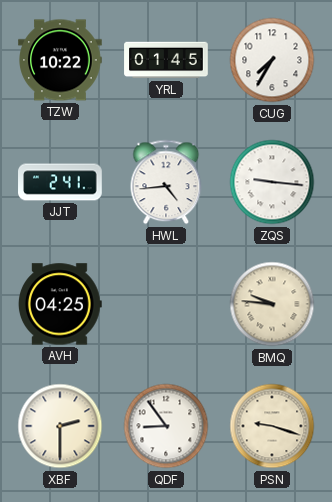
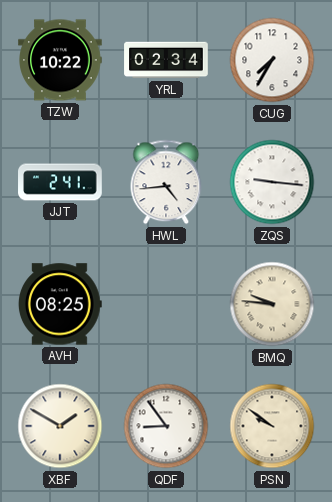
YRL: 01:45 -> 02:34
AVH: 04:25 -> 08:25
XBF: 2:30 -> 1:50
PSN: 9:18 -> 9:51
